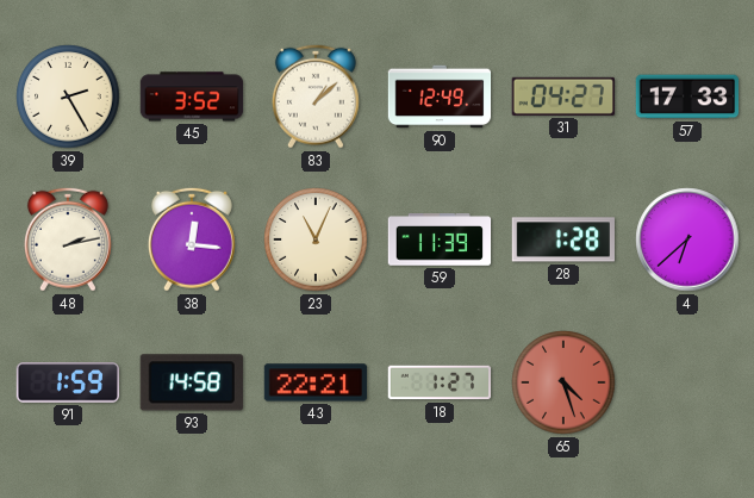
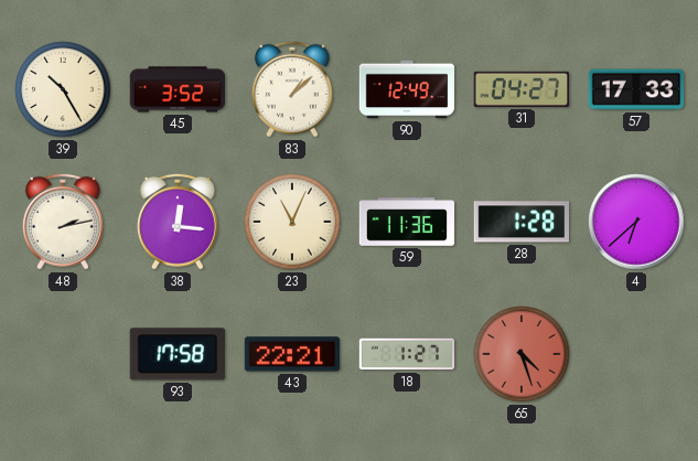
39: 2:25 -> 10:25
59: 11:39 -> 11:36
91: 1:59 -> none
93: 14:58 -> 17:58
